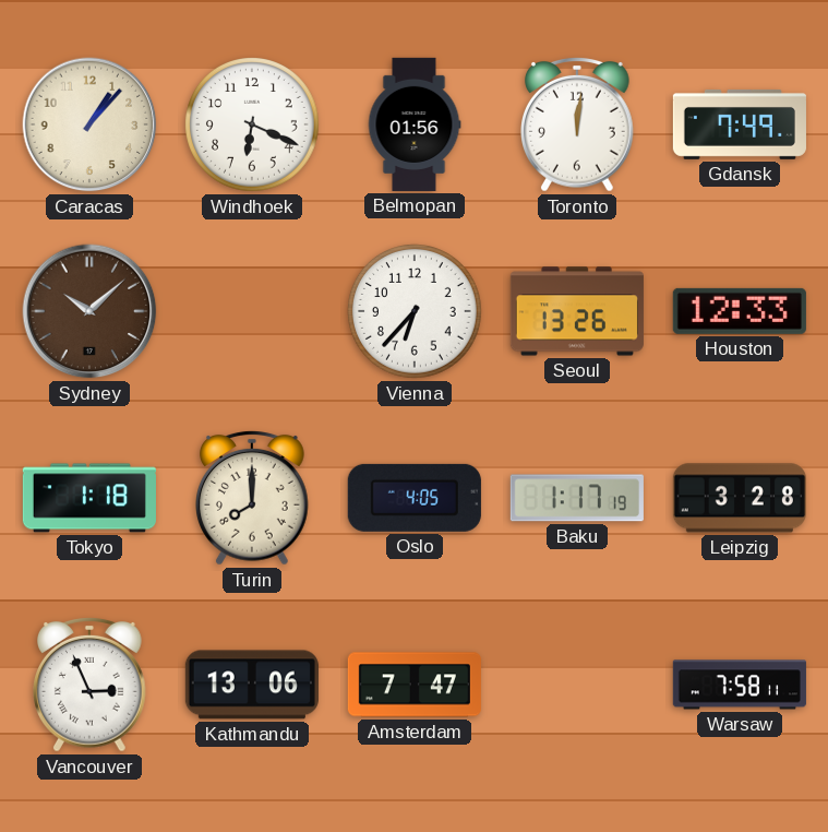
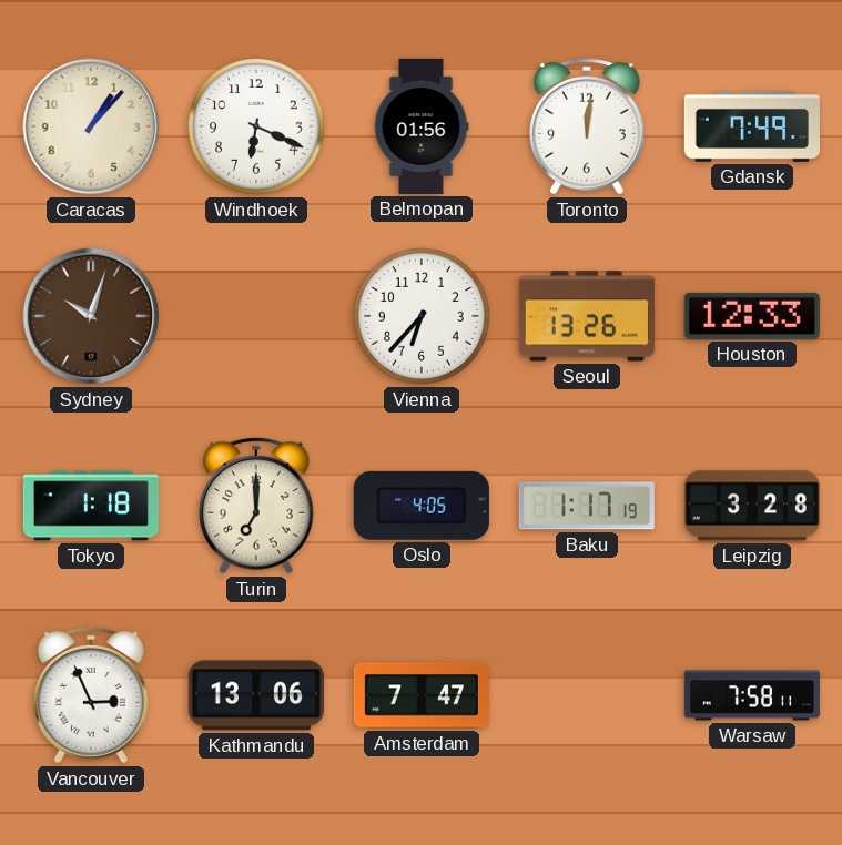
Sydney: 10:08 -> 10:03
Turin: 8:00 -> 7:00
